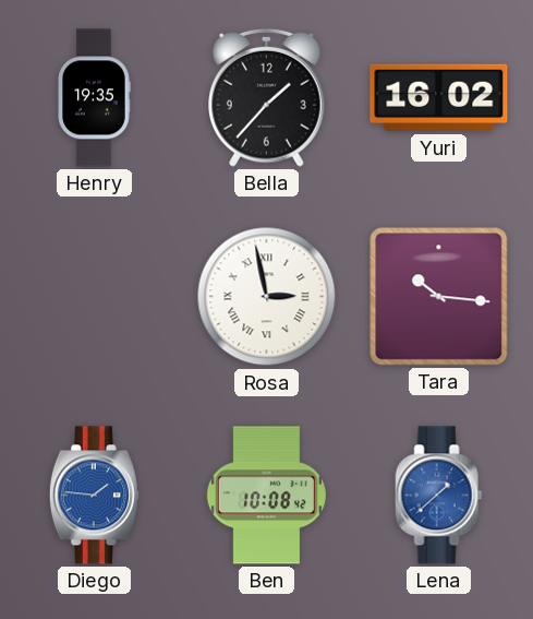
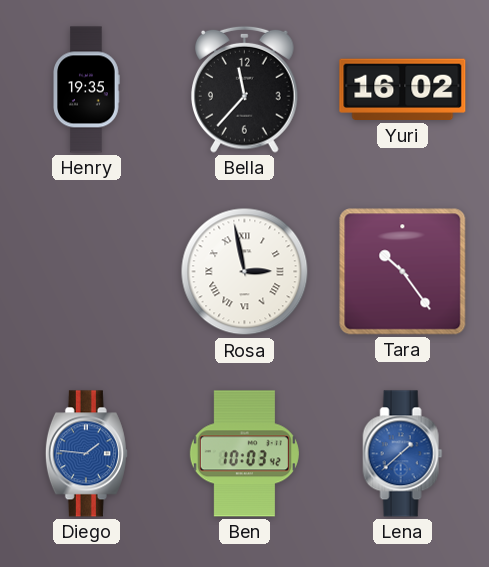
Bella: 1:37 -> 11:37
Tara: 10:16 -> 10:24
Ben: 10:08 -> 10:03
